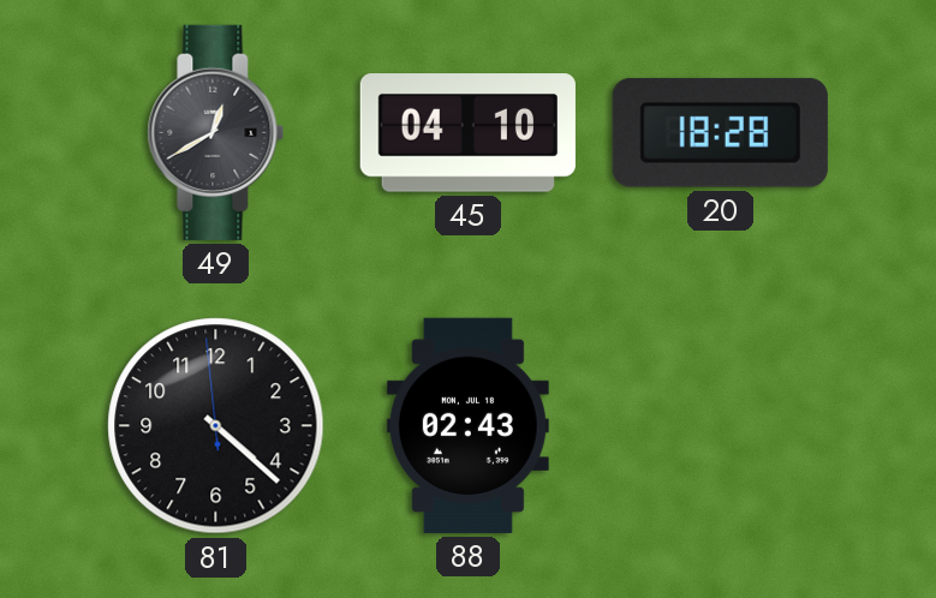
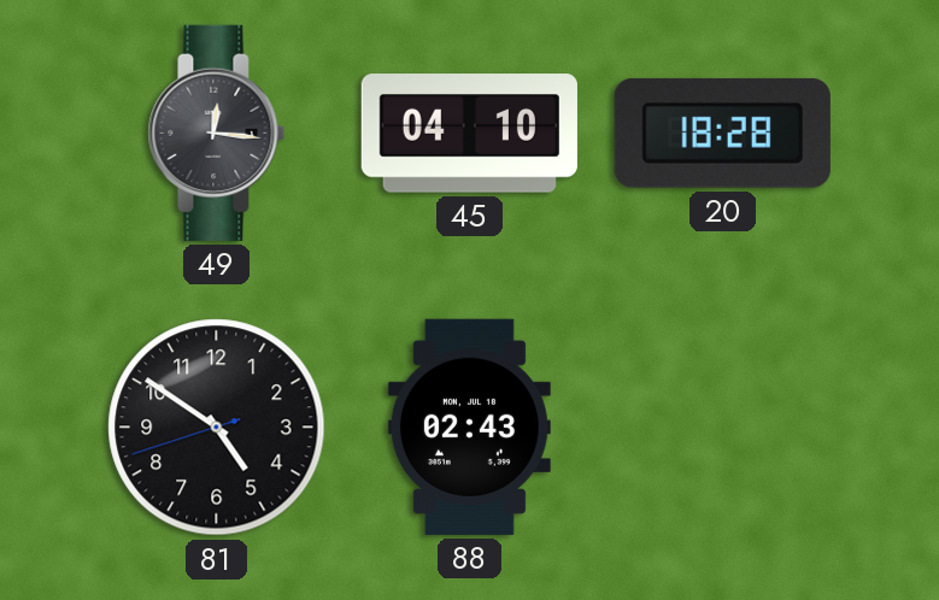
49: 12:40 -> 12:16
81: 4:21 -> 4:50
